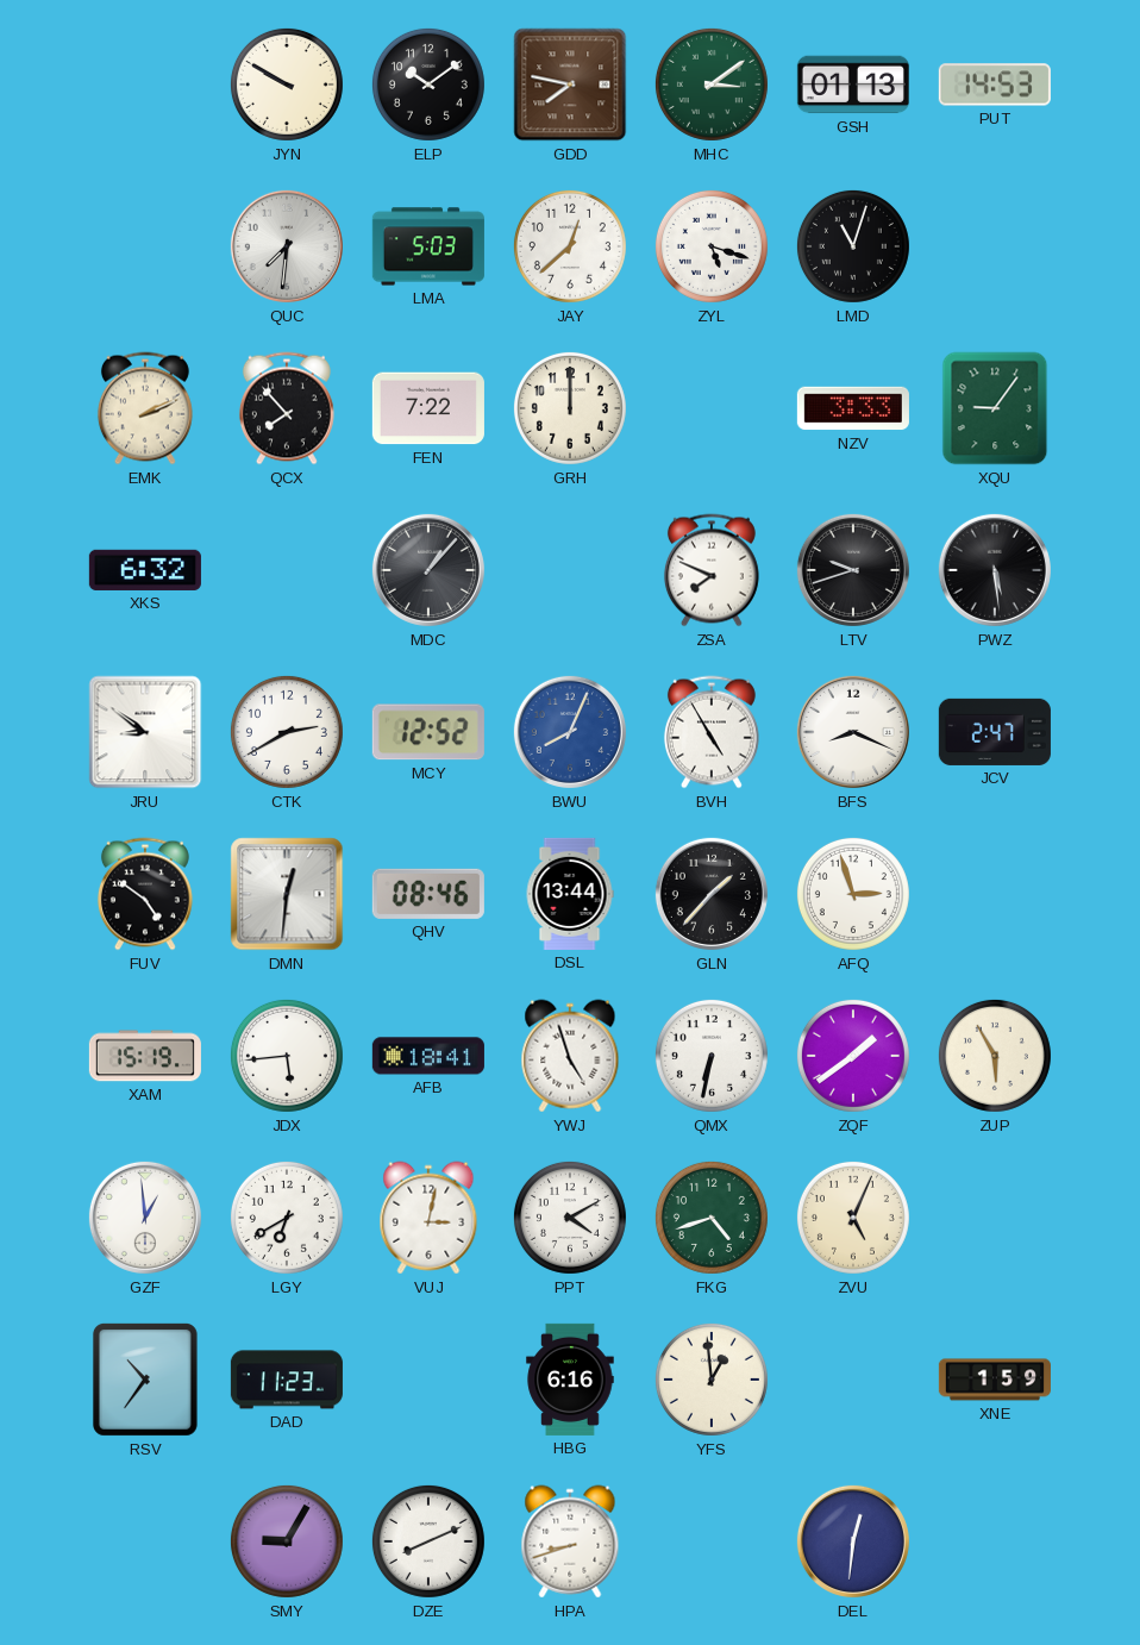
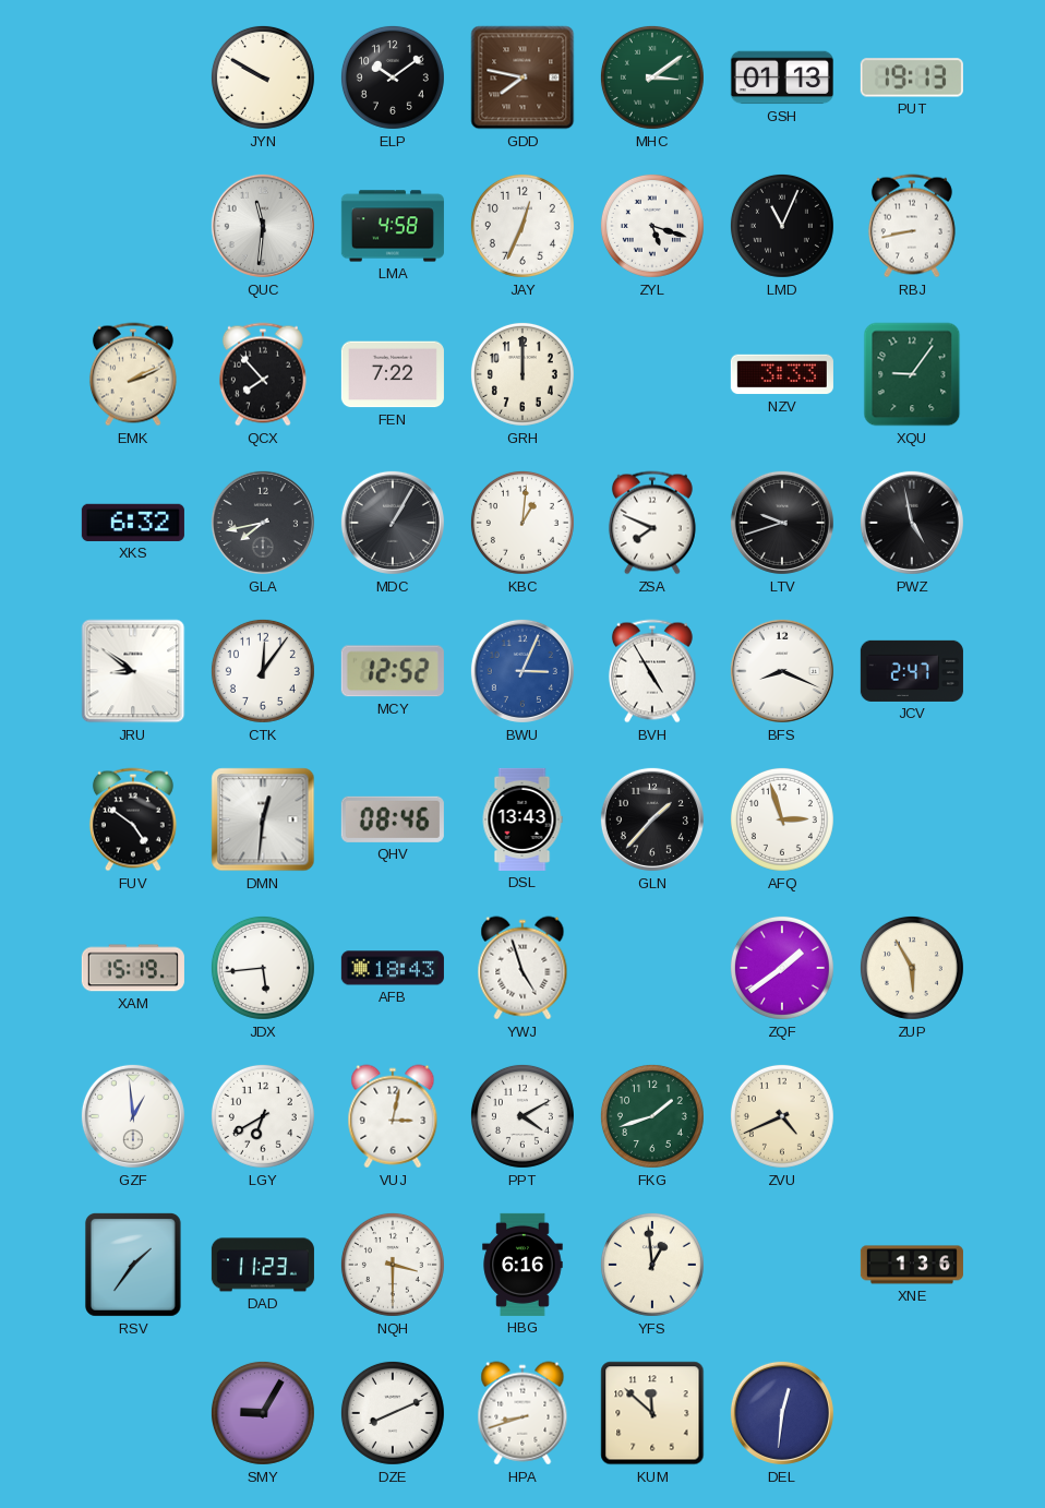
PUT: 14:53 -> 19:13
QUC: 7:31 -> 11:31
LMA: 5:03 -> 4:58
JAY: 12:38 -> 12:34
LMD: 11:03 -> 11:04
RBJ: none -> 8:43
GLA: none -> 7:43
MDC: 1:07 -> 1:05
KBC: none -> 1:01
PWZ: 5:29 -> 4:58
CTK: 2:40 -> 12:06
BWU: 8:04 -> 3:04
DSL: 13:44 -> 13:43
AFB: 18:41 -> 18:43
QMX: 6:32 -> none
FKG: 4:42 -> 1:42
ZVU: 5:04 -> 4:41
RSV: 10:36 -> 1:36
NQH: none -> 3:30
XNE: 1:59 -> 1:36
KUM: none -> 11:52
